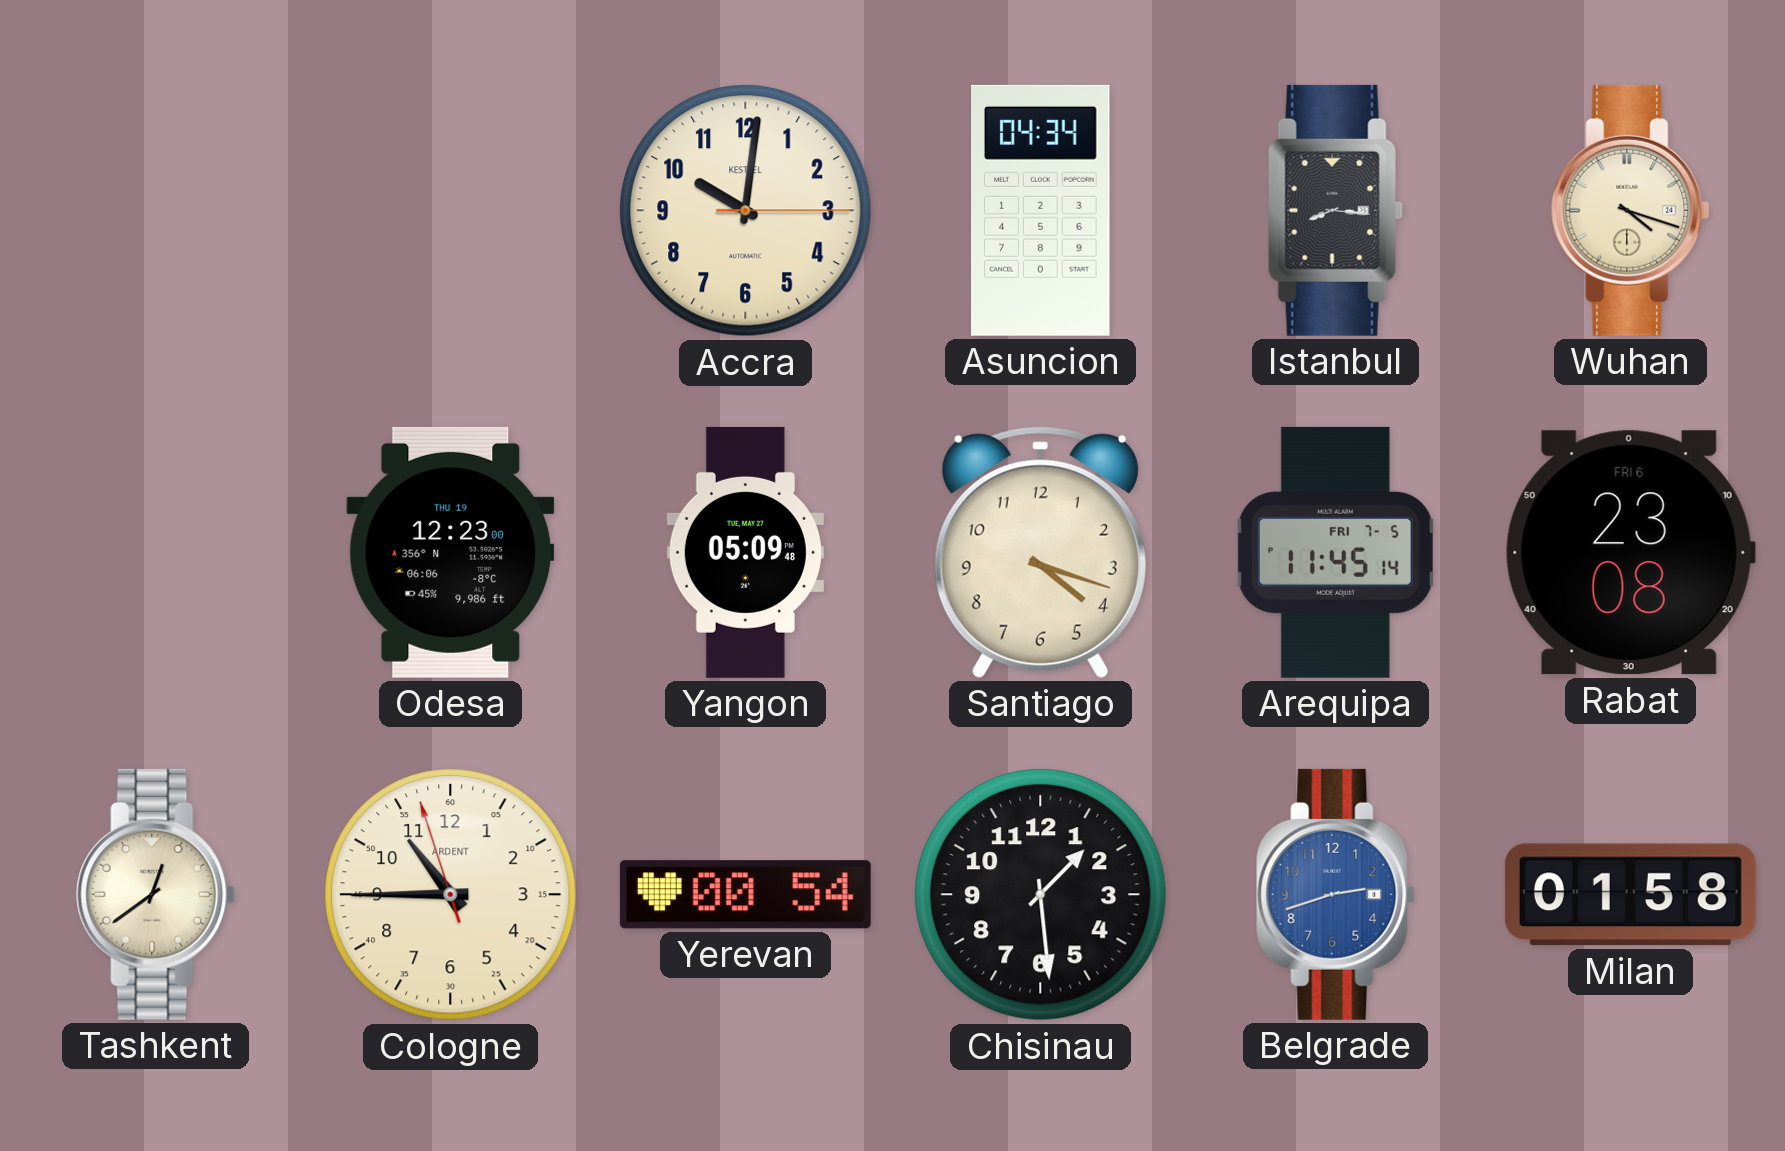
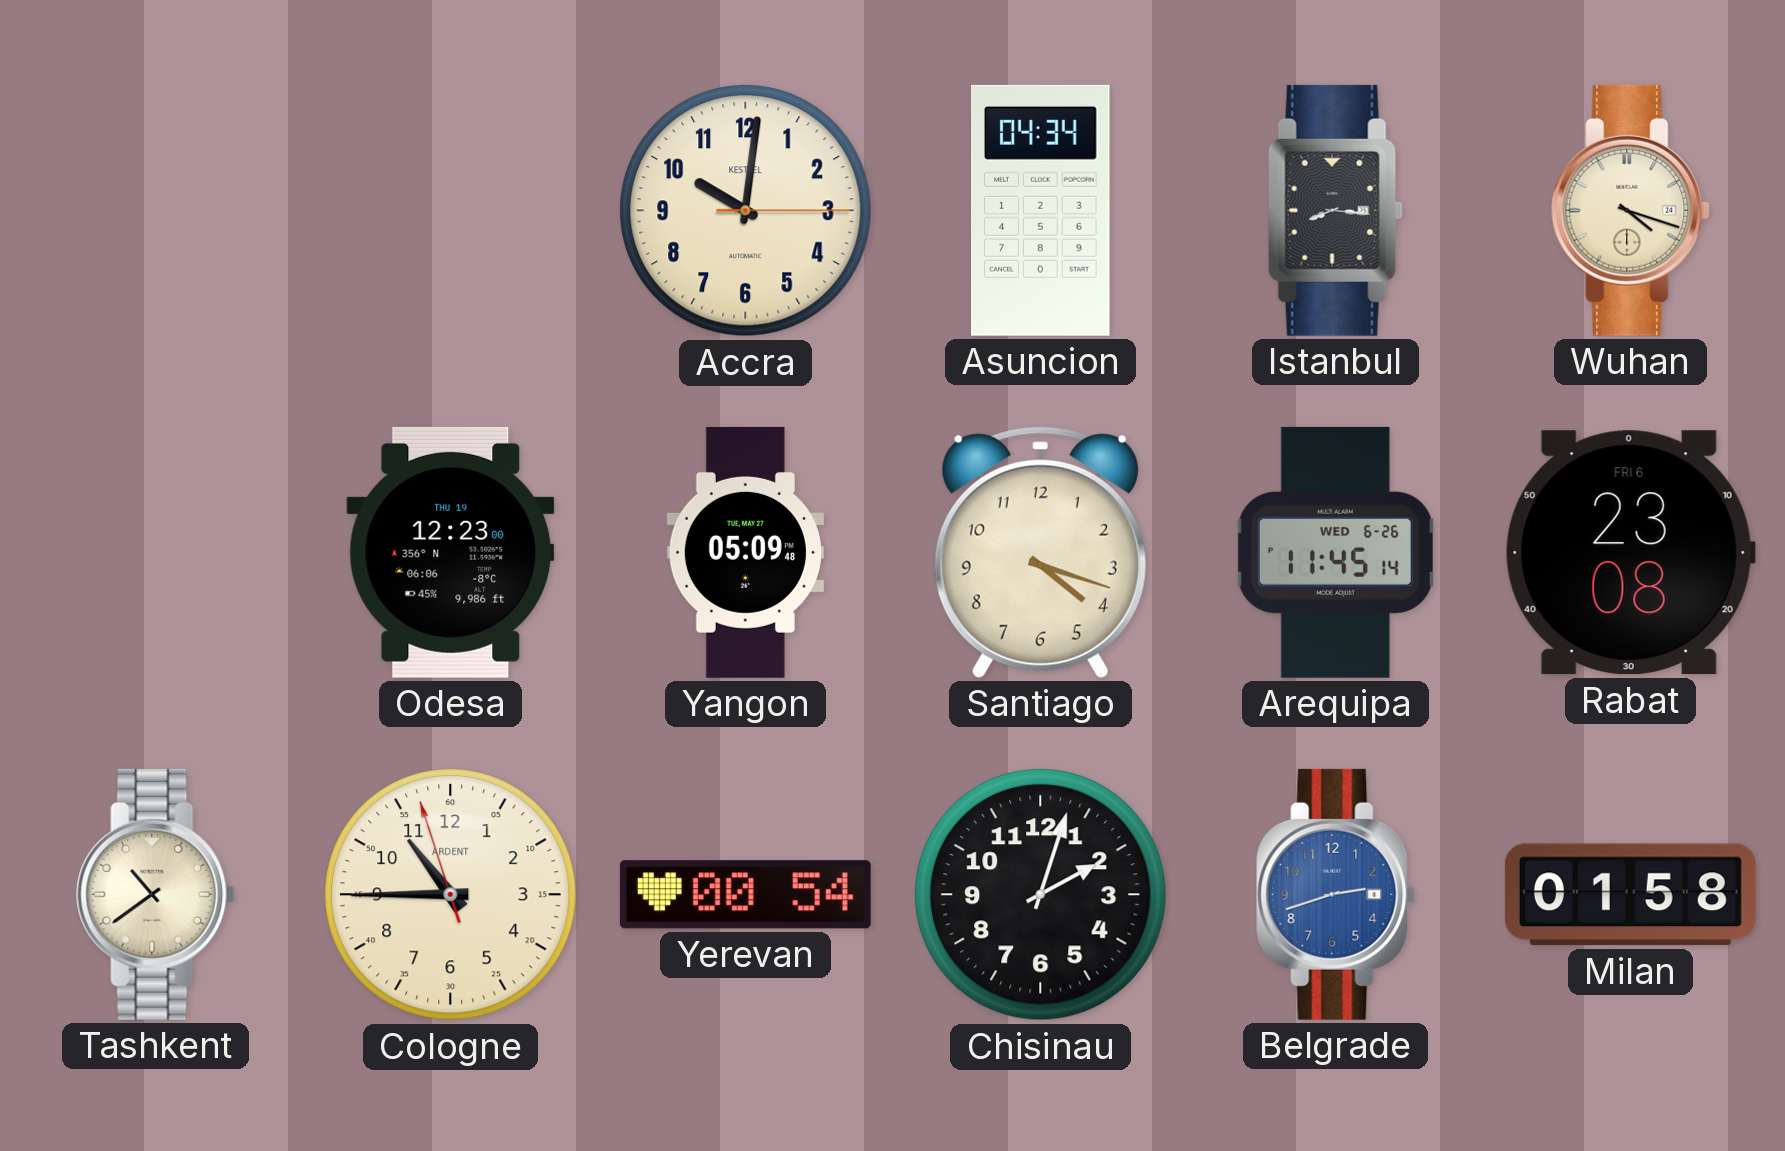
Arequipa date: FRI 7-5 -> WED 6-26
Tashkent: 12:39 -> 10:39
Chisinau: 1:29 -> 2:03
